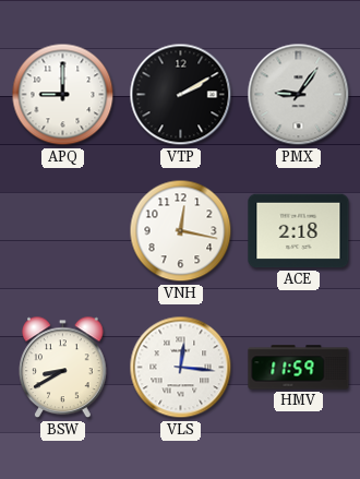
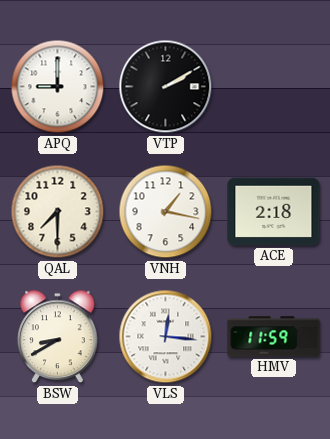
PMX: 9:06 -> none
QAL: none -> 7:30
VNH: 12:17 -> 1:17
